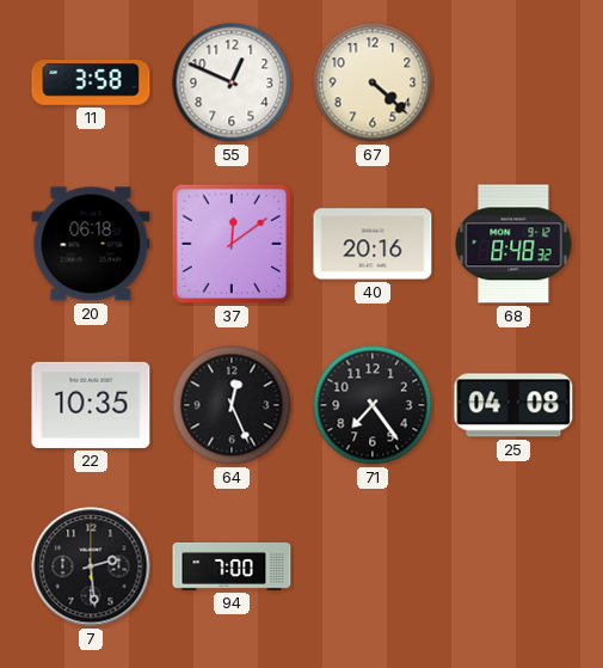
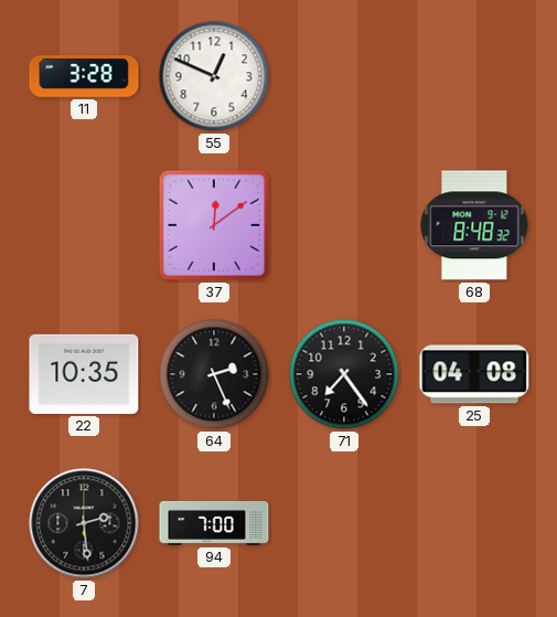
11: 3:58 -> 3:28
67: 4:22 -> none
20: 06:18 -> none
40: 20:16 -> none
64: 12:26 -> 2:26
